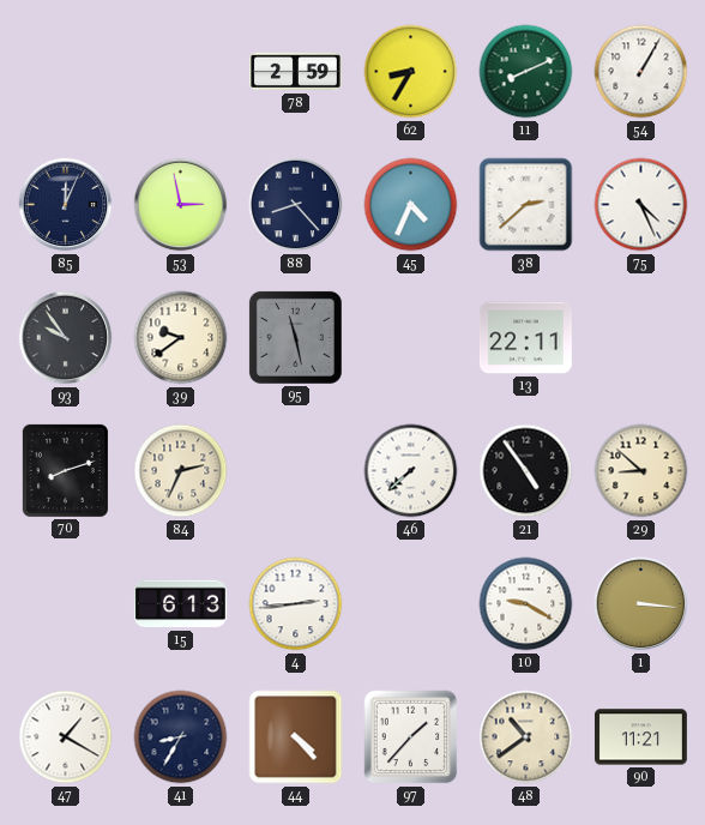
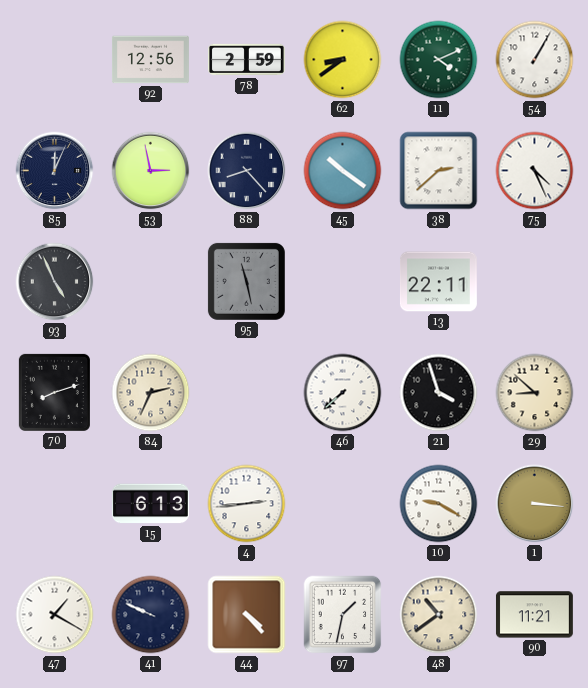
92: none -> 12:56
62: 8:35 -> 8:39
11: 8:11 -> 4:11
45: 4:34 -> 10:21
93: 9:54 -> 4:56
39: 9:39 -> none
21: 4:54 -> 3:57
41: 8:35 -> 9:49
97: 1:37 -> 1:32
